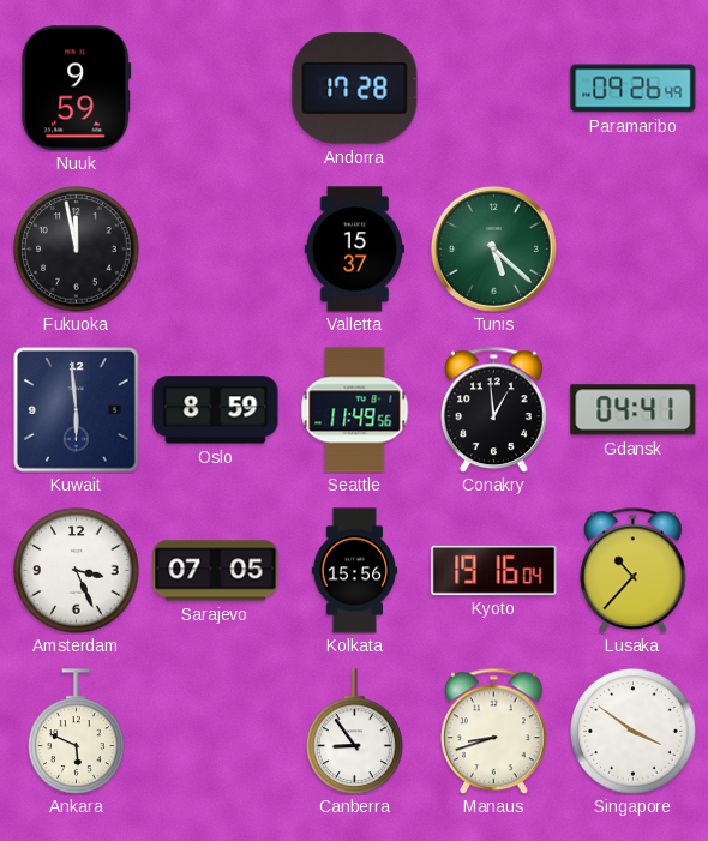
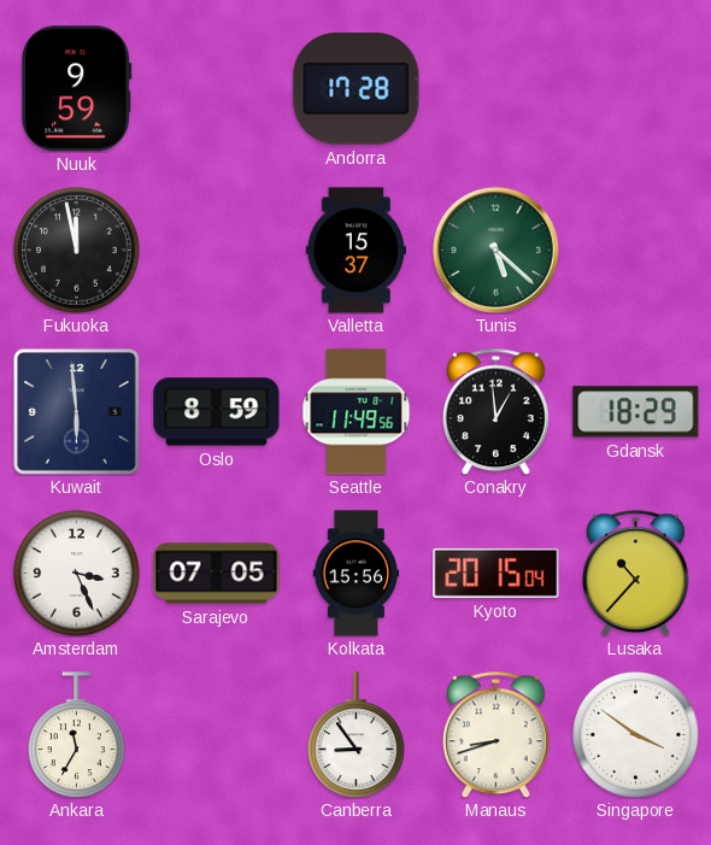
Paramaribo: 09:26 -> none
Gdansk: 04:41 -> 18:29
Kyoto: 19:16 -> 20:15
Ankara: 5:49 -> 11:35
